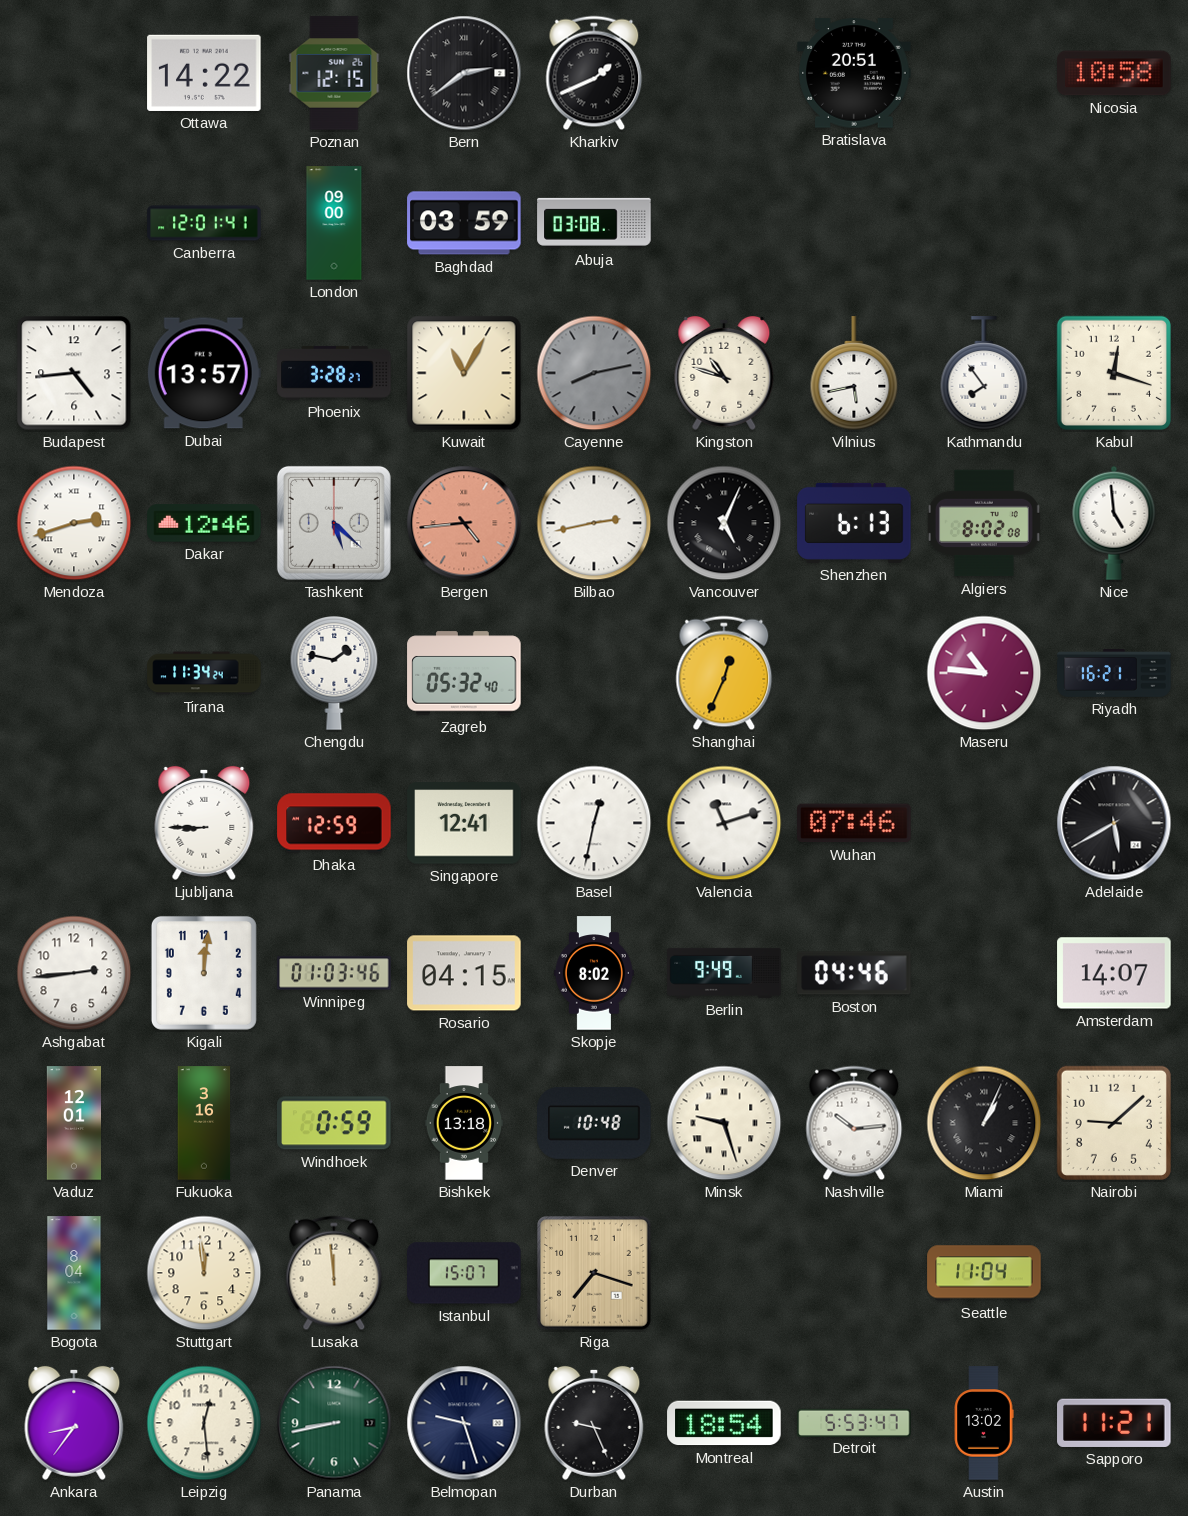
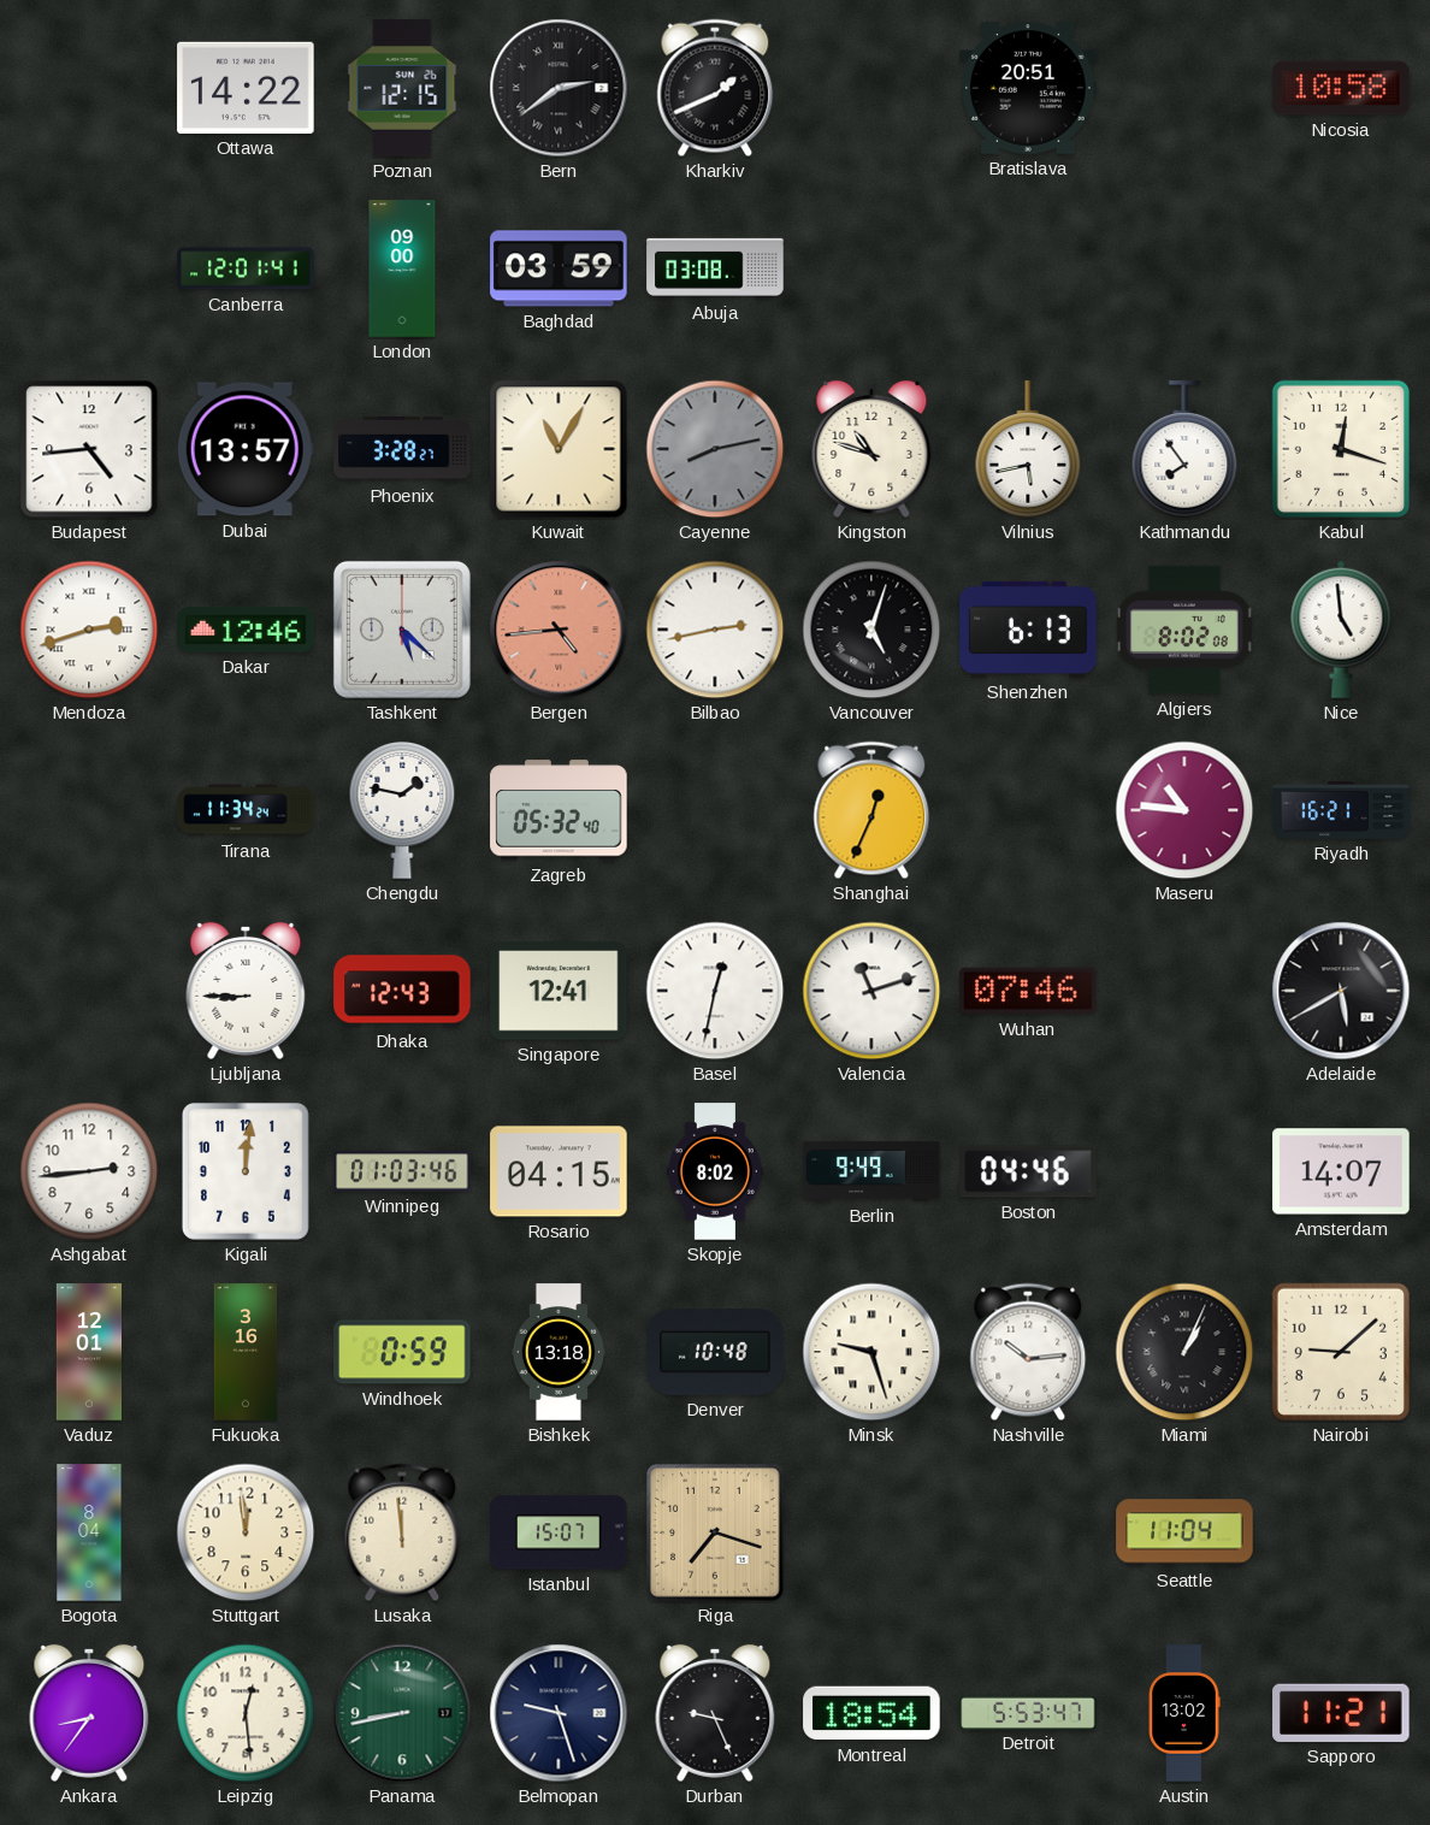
Vancouver: 5:04 -> 5:03
Dhaka: 12:59 -> 12:43
